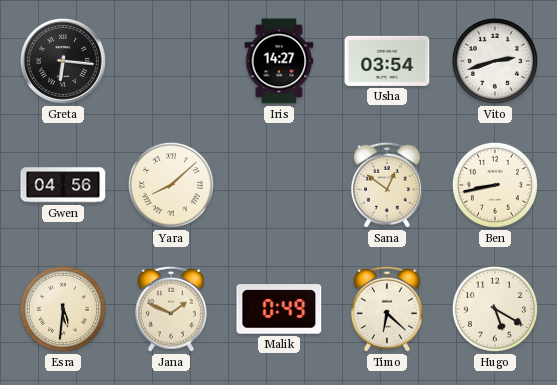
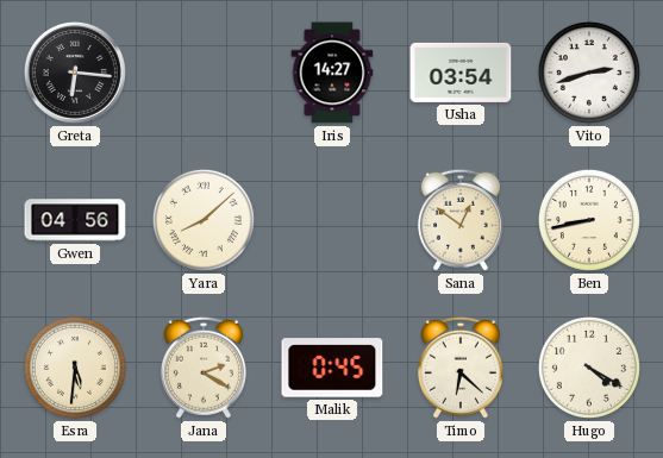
Jana: 1:49 -> 2:20
Malik: 0:49 -> 0:45
Hugo: 5:20 -> 4:20
